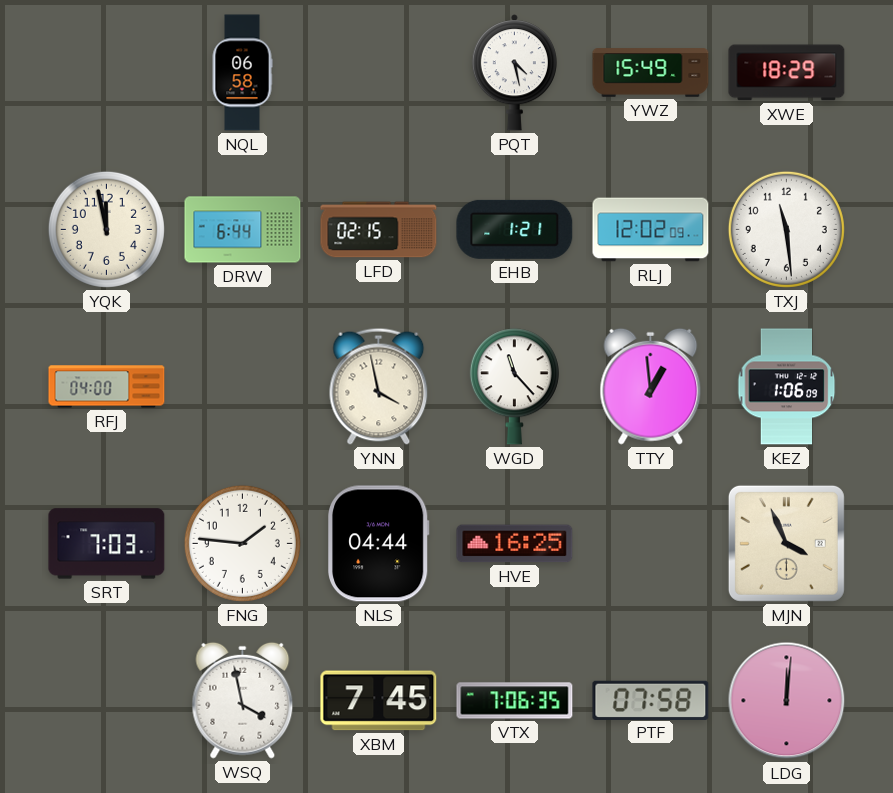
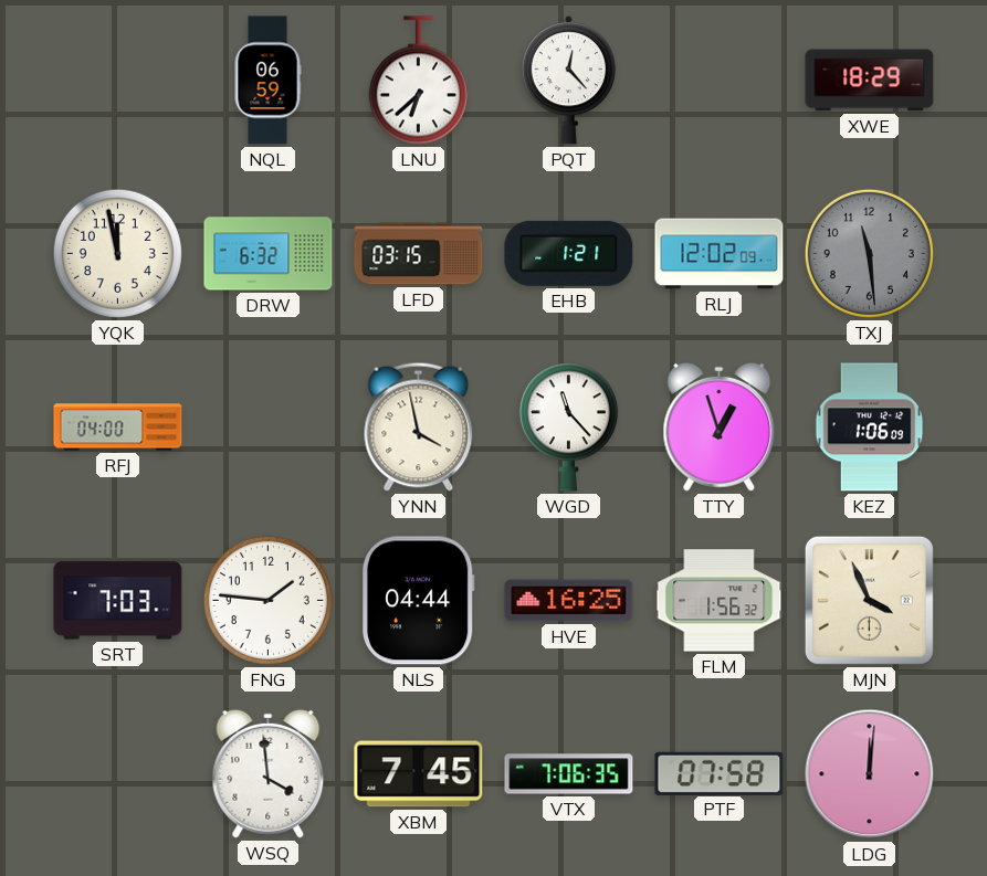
NQL: 06:58 -> 06:59
LNU: none -> 6:38
PQT: 4:28 -> 12:23
YWZ: 15:49 -> none
DRW: 6:44 -> 6:32
LFD: 02:15 -> 03:15
TXJ dial: white -> grey
TTY: 12:59 -> 12:57
FLM: none -> 1:56
WSQ: 3:58 -> 3:59
